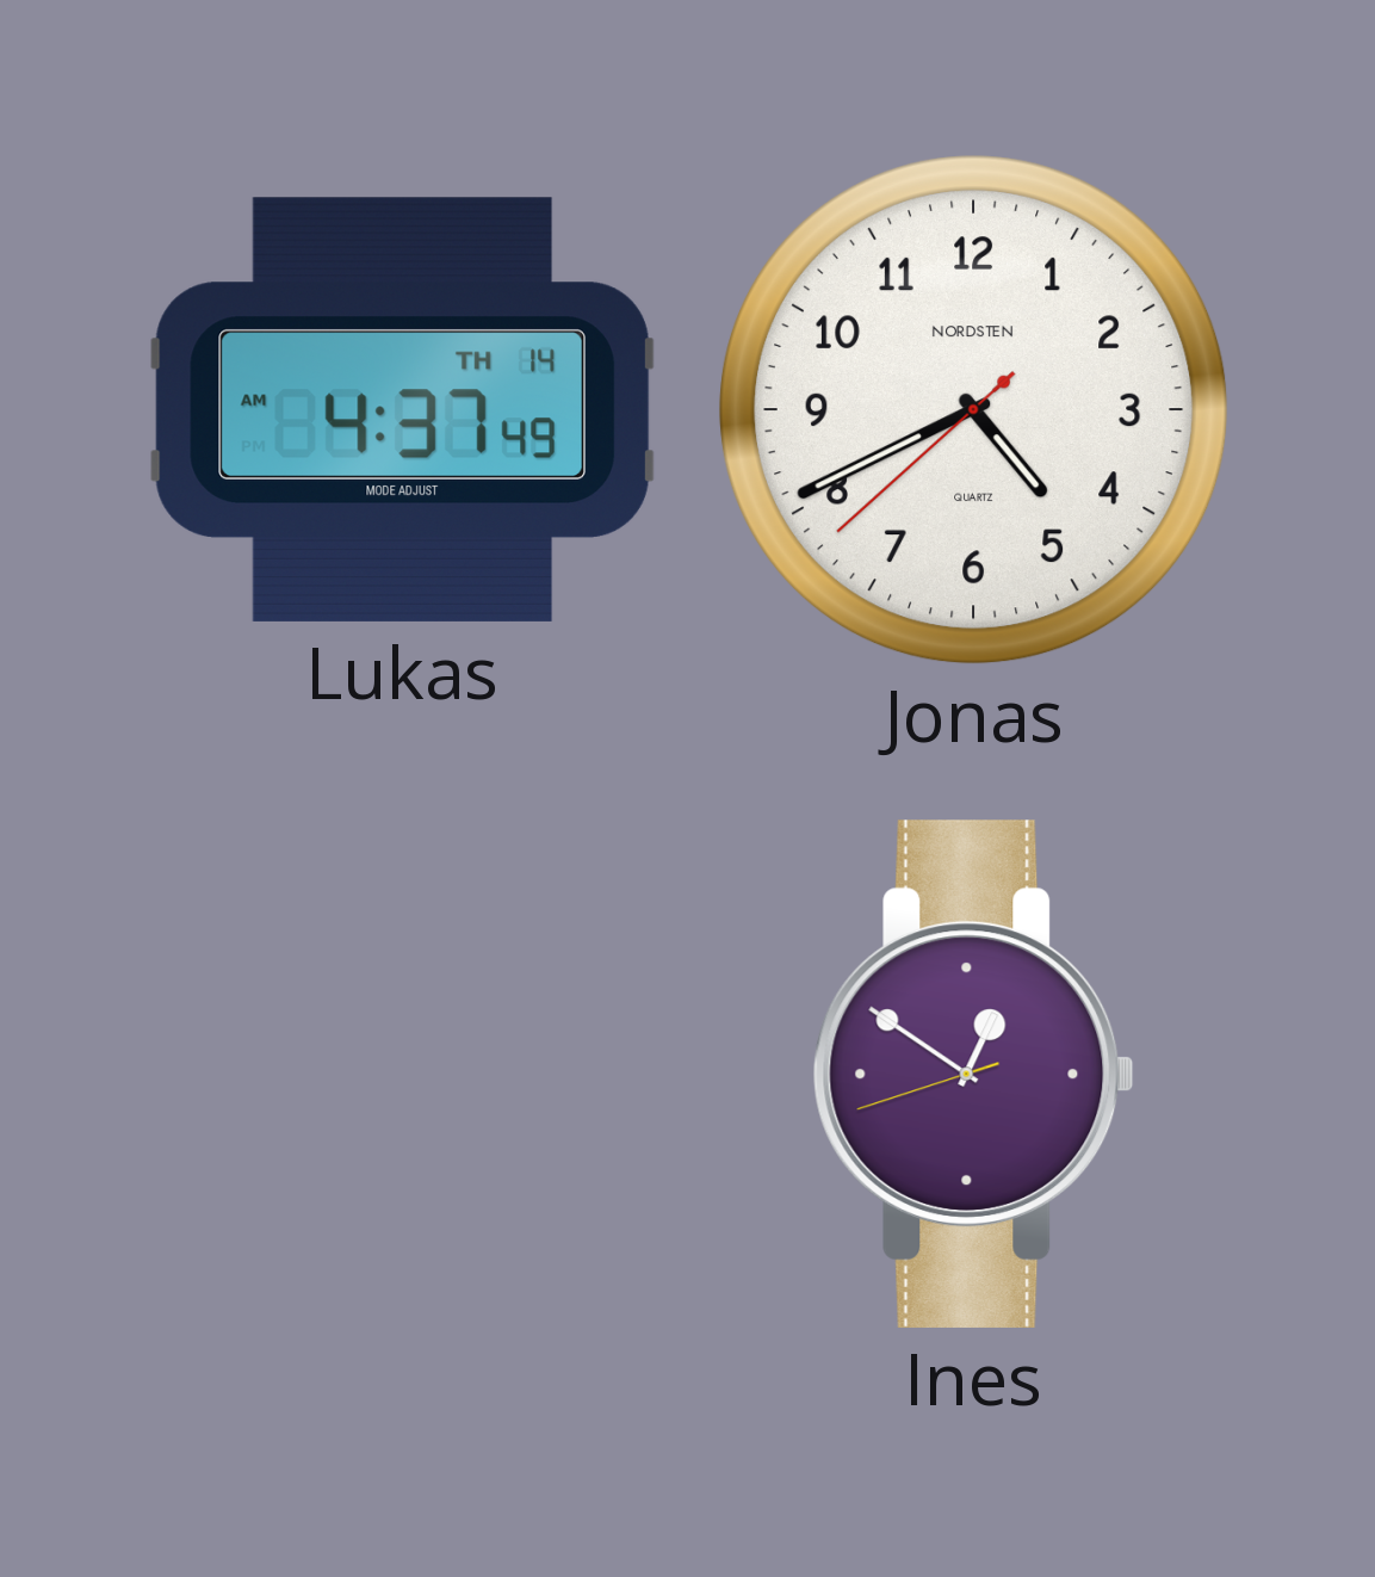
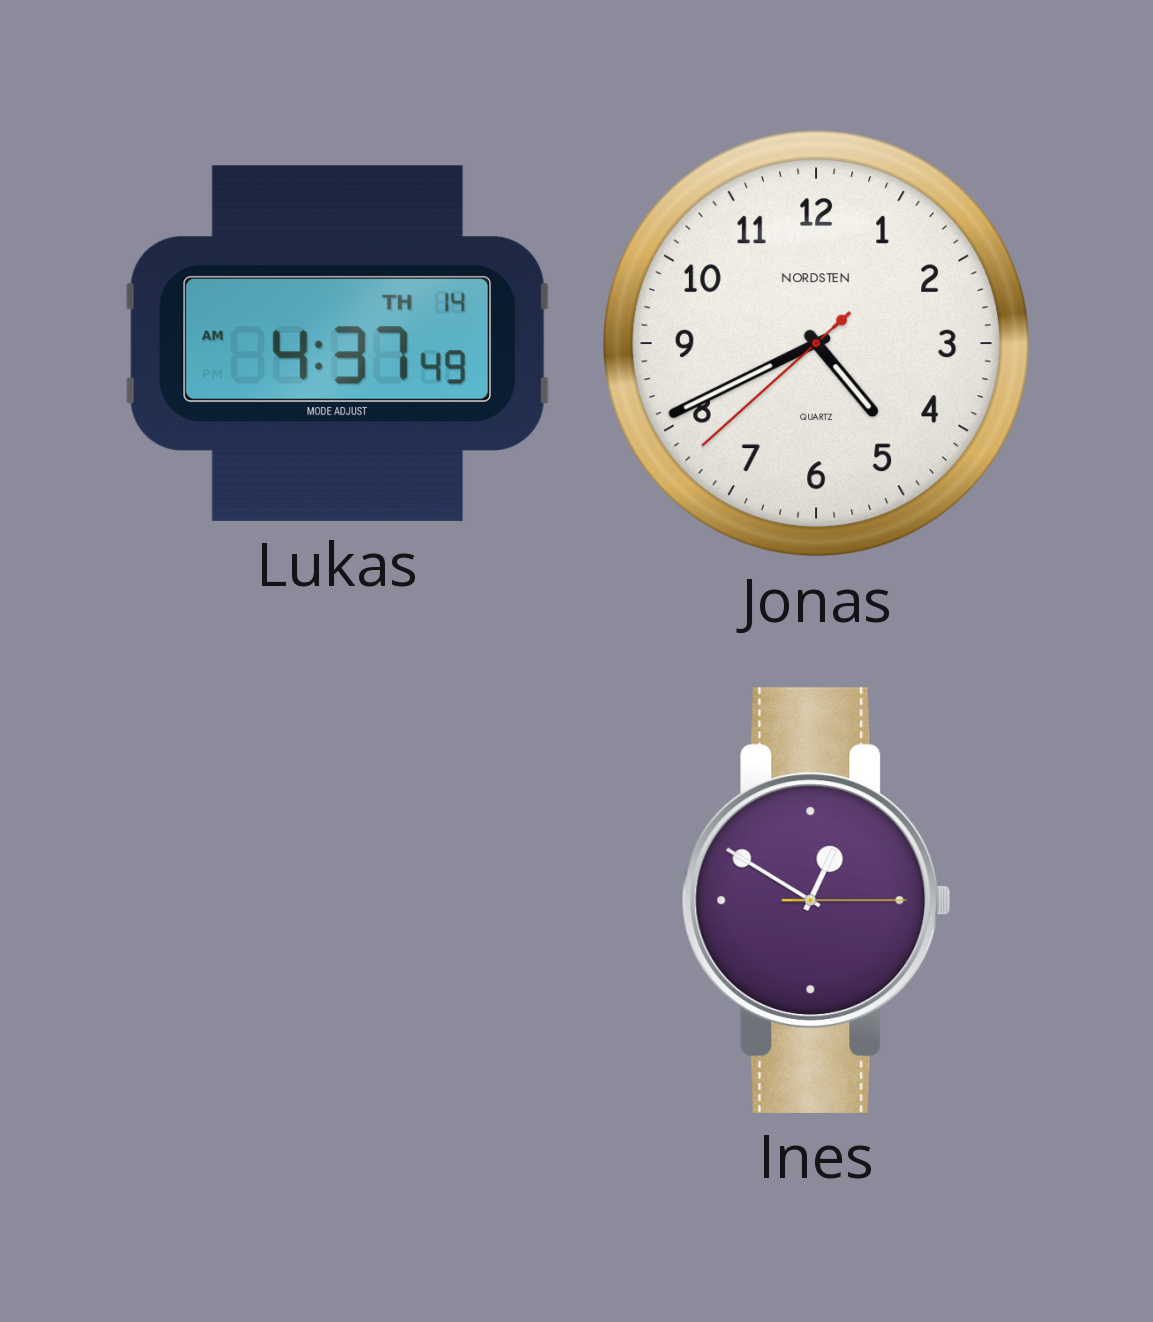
Ines: 12:50:42 -> 12:50:15
